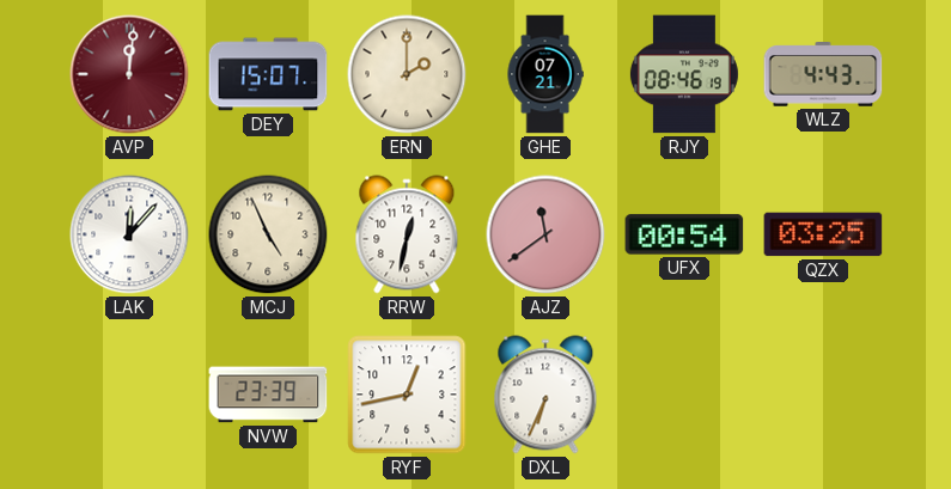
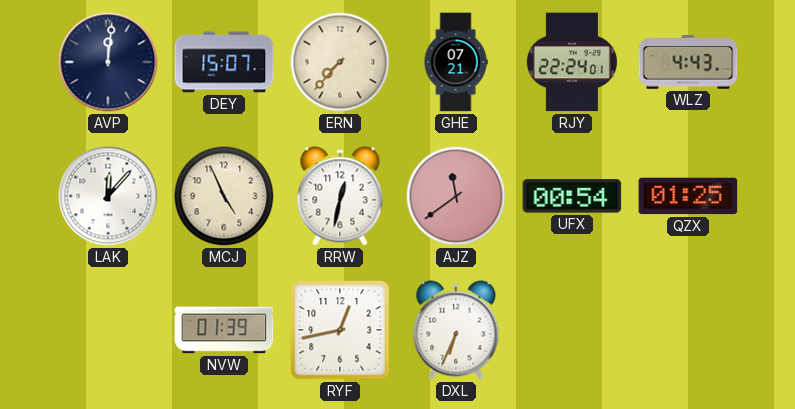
AVP dial: burgundy -> navy
ERN: 2:00 -> 7:37
RJY: 08:46 -> 22:24
QZX: 03:25 -> 01:25
NVW: 23:39 -> 01:39
